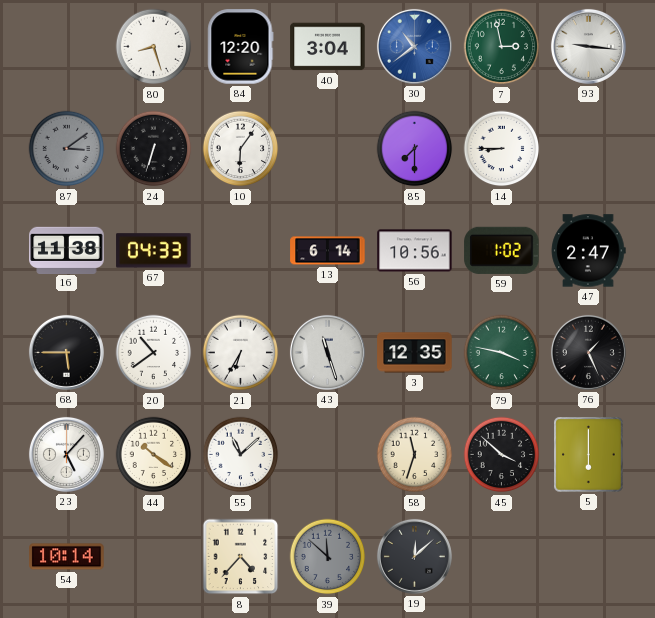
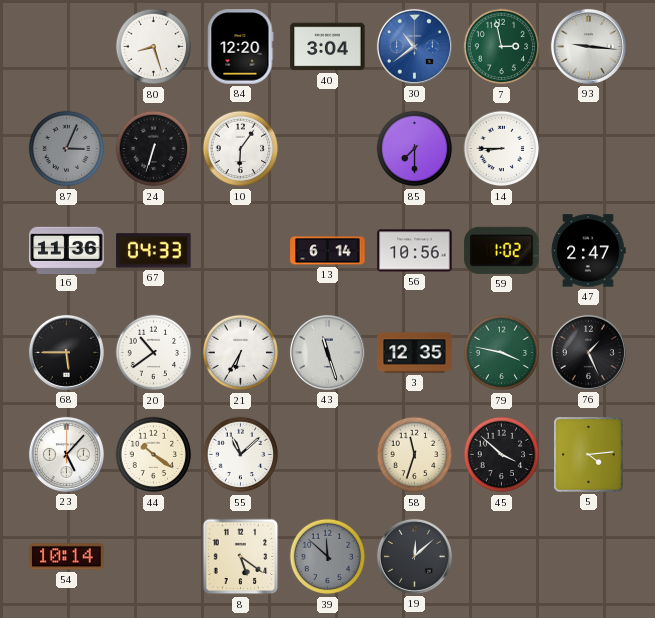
87: 3:09 -> 3:04
16: 11:38 -> 11:36
5: 6:00 -> 4:14
8: 4:37 -> 5:21
